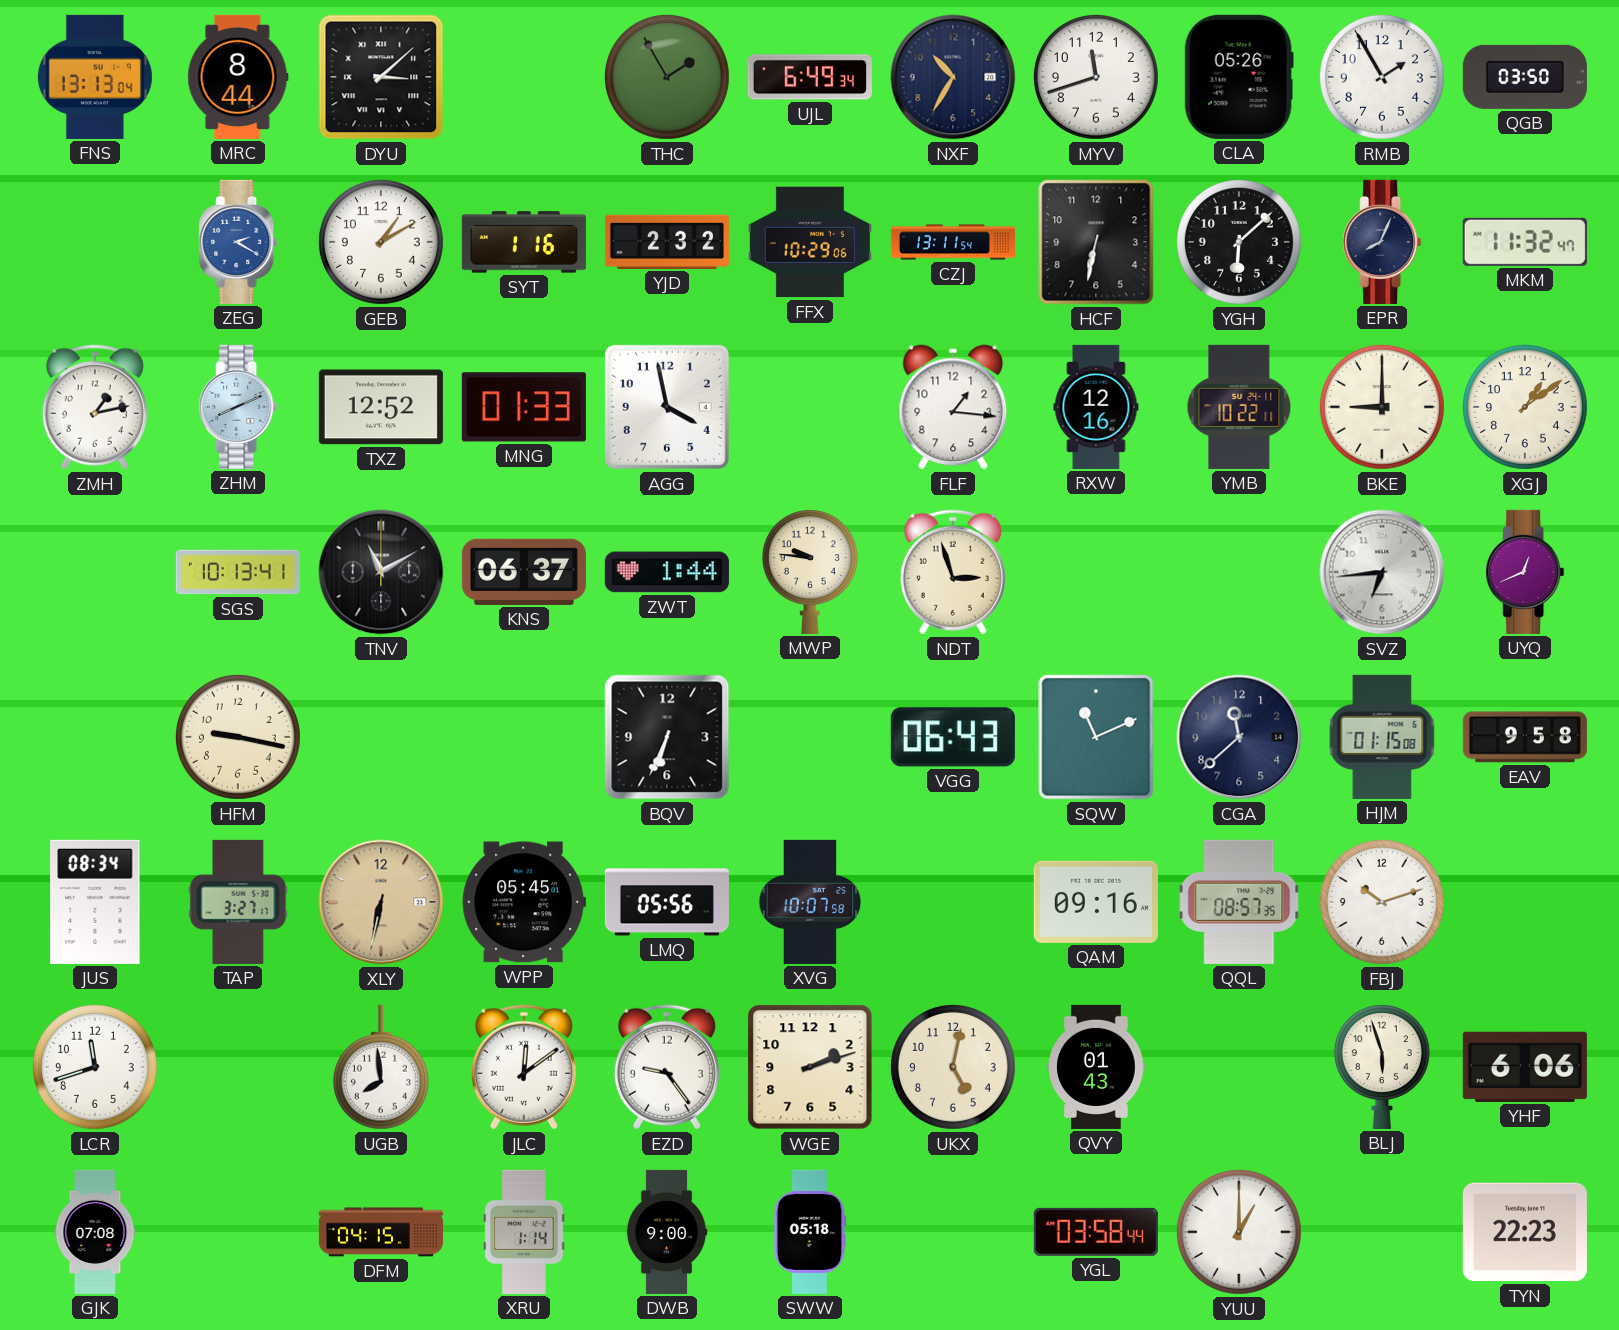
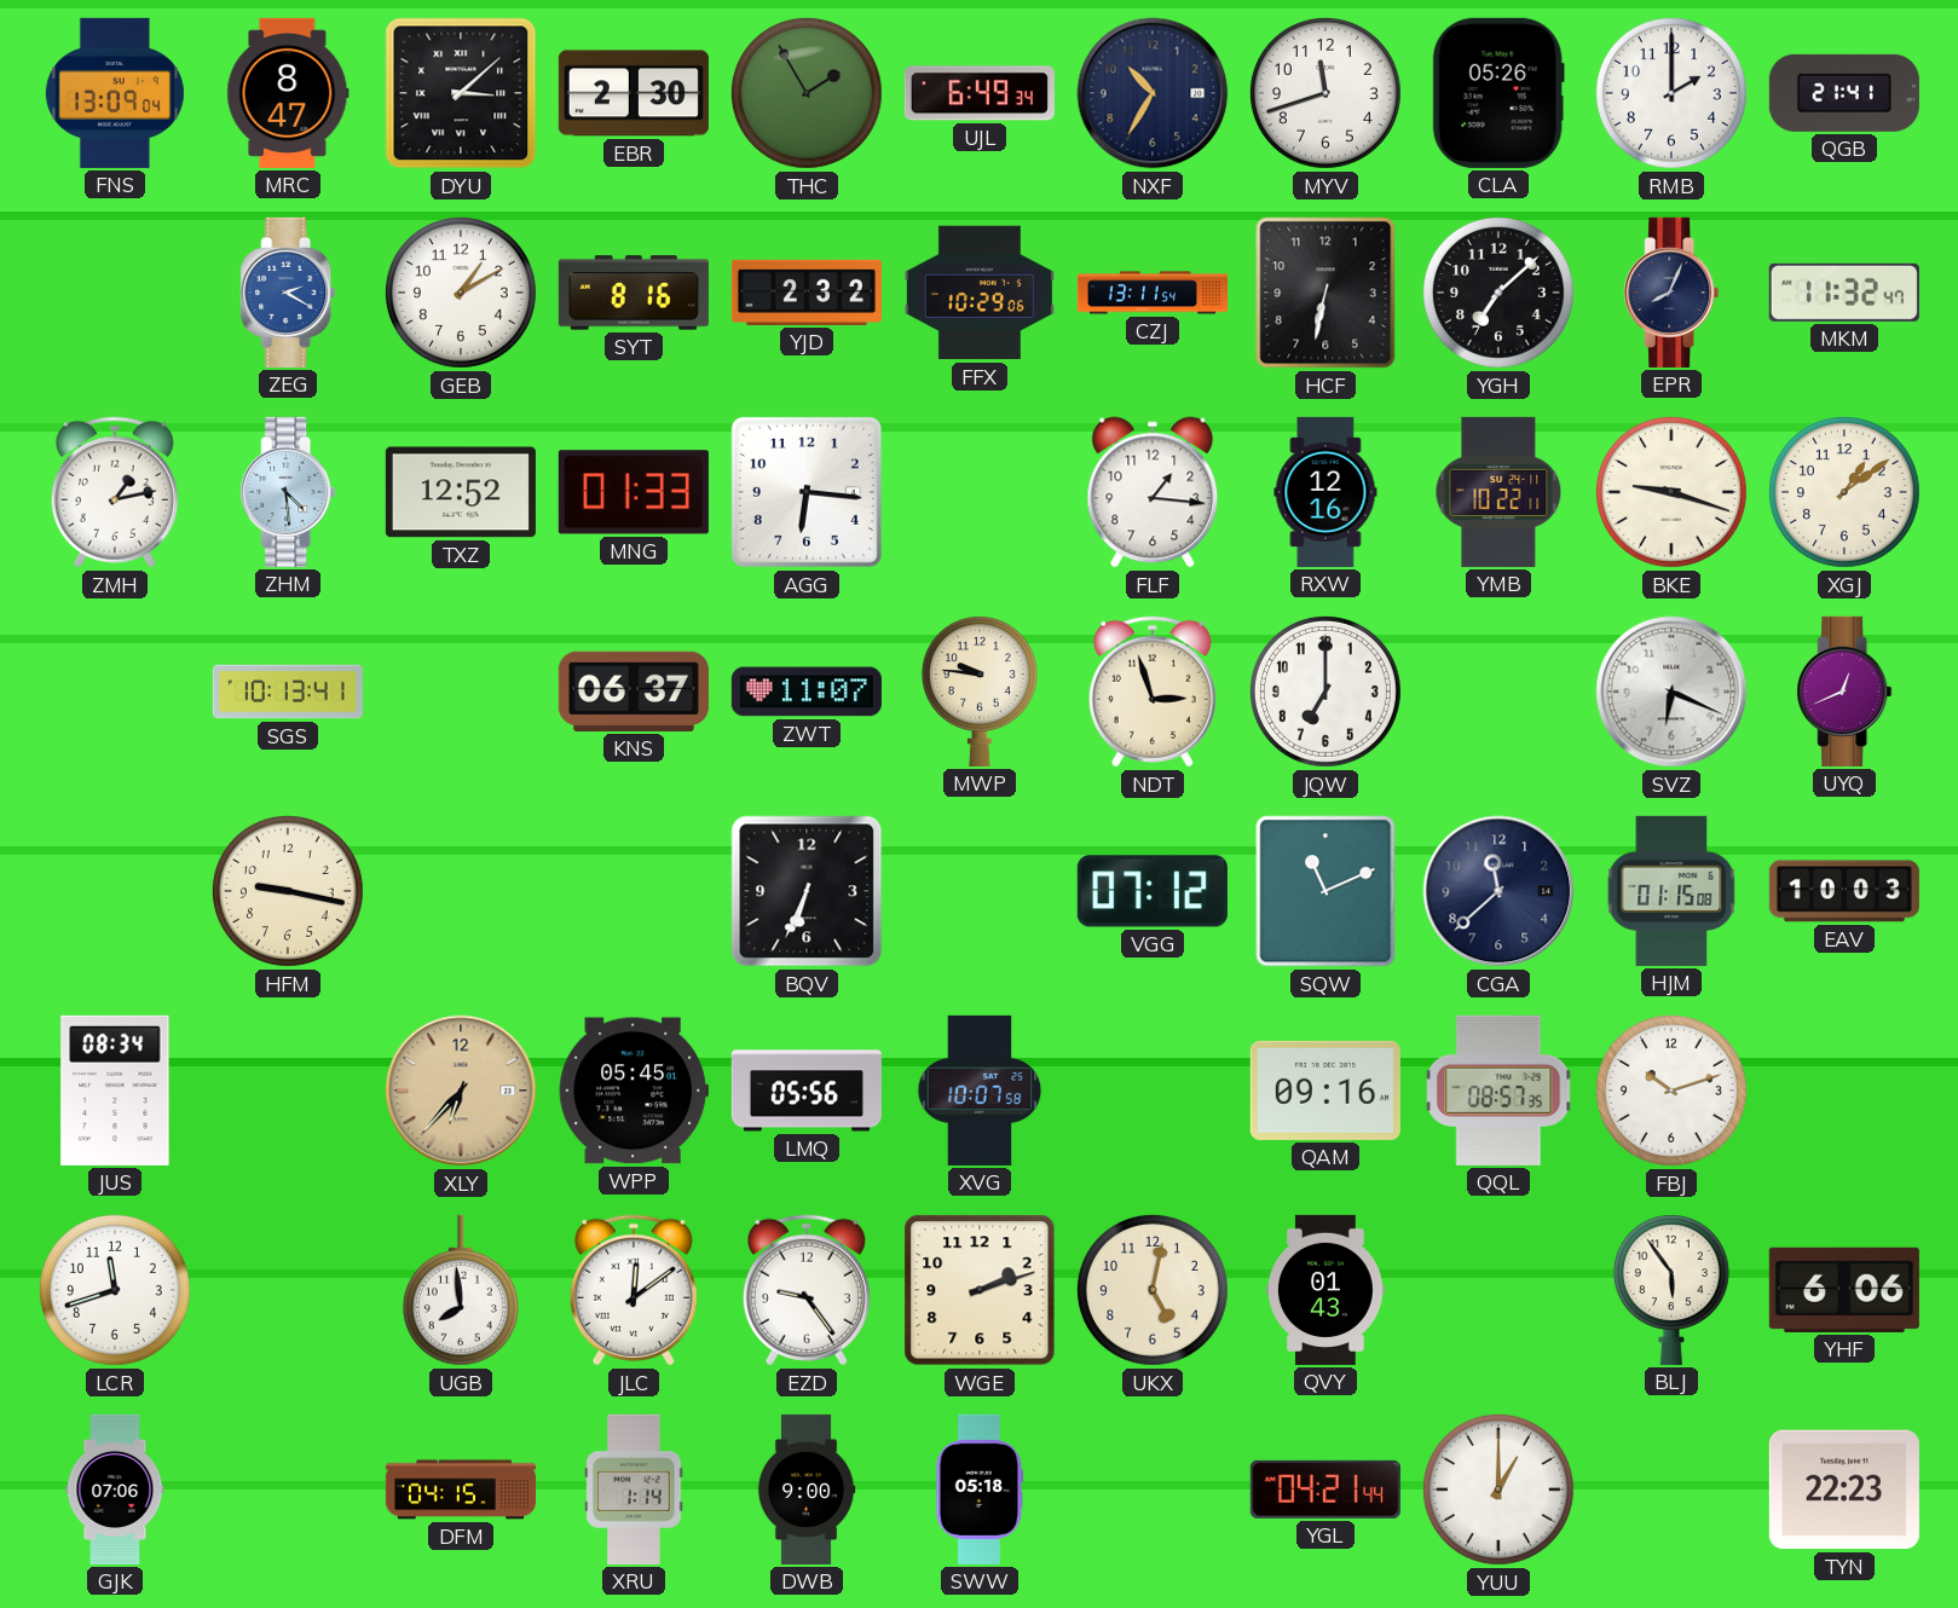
FNS: 13:13 -> 13:09
MRC: 8:44 -> 8:47
EBR: none -> 2:30
RMB: 1:55 -> 2:00
QGB: 03:50 -> 21:41
SYT: 1:16 -> 8:16
YGH: 6:08 -> 7:08
ZHM: 8:11 -> 4:29
AGG: 3:58 -> 6:16
BKE: 9:00 -> 9:18
TNV: 11:10 -> none
ZWT: 1:44 -> 11:07
JQW: none -> 7:00
SVZ: 6:44 -> 6:19
VGG: 06:43 -> 07:12
EAV: 9:58 -> 10:03
TAP: 3:27 -> none
XLY: 6:32 -> 6:37
BLJ: 5:57 -> 5:54
GJK: 07:08 -> 07:06
YGL: 03:58 -> 04:21
